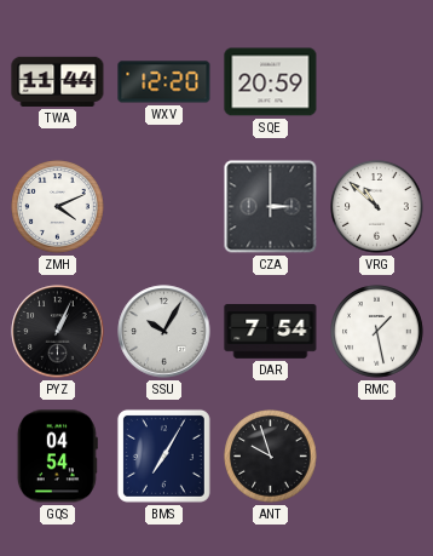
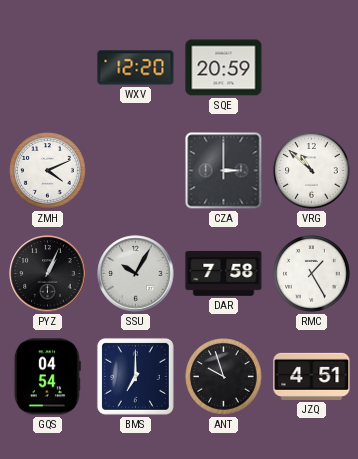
TWA: 11:44 -> none
DAR: 7:54 -> 7:58
RMC: 1:28 -> 1:25
BMS: 7:05 -> 7:00
JZQ: none -> 4:51
